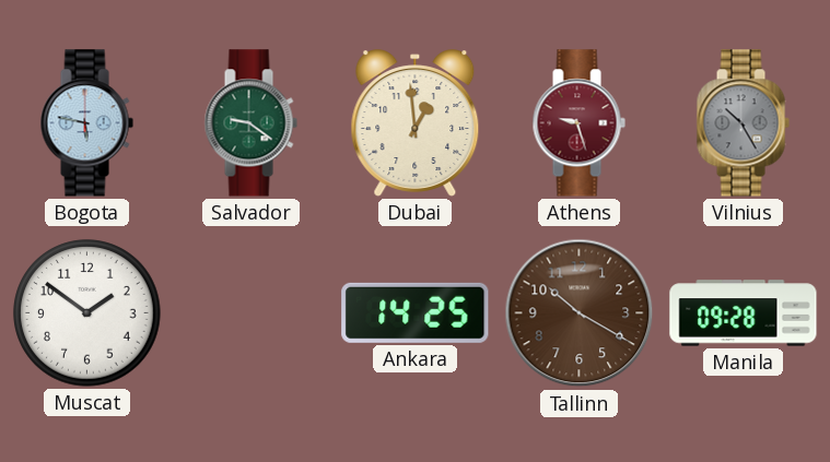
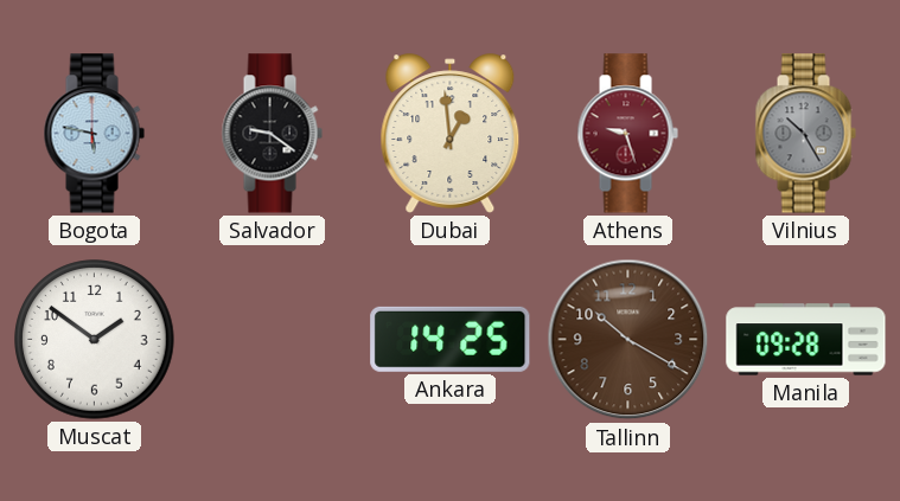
Salvador dial: green -> black
